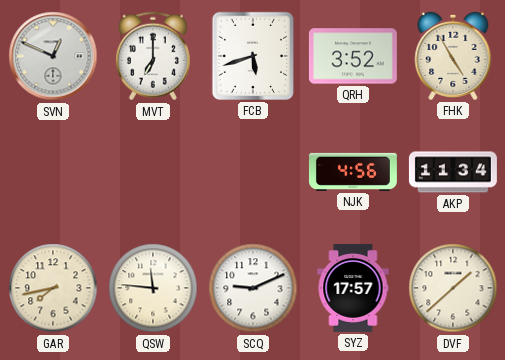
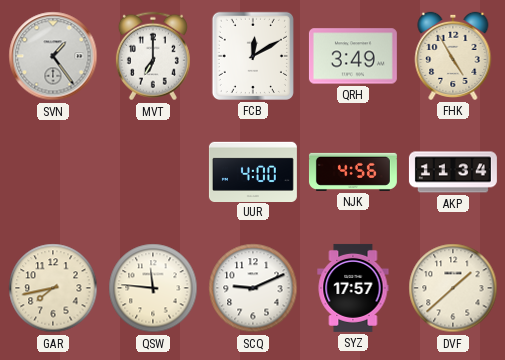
SVN: 12:49 -> 1:24
FCB: 5:42 -> 12:10
QRH: 3:52 -> 3:49
UUR: none -> 4:00
